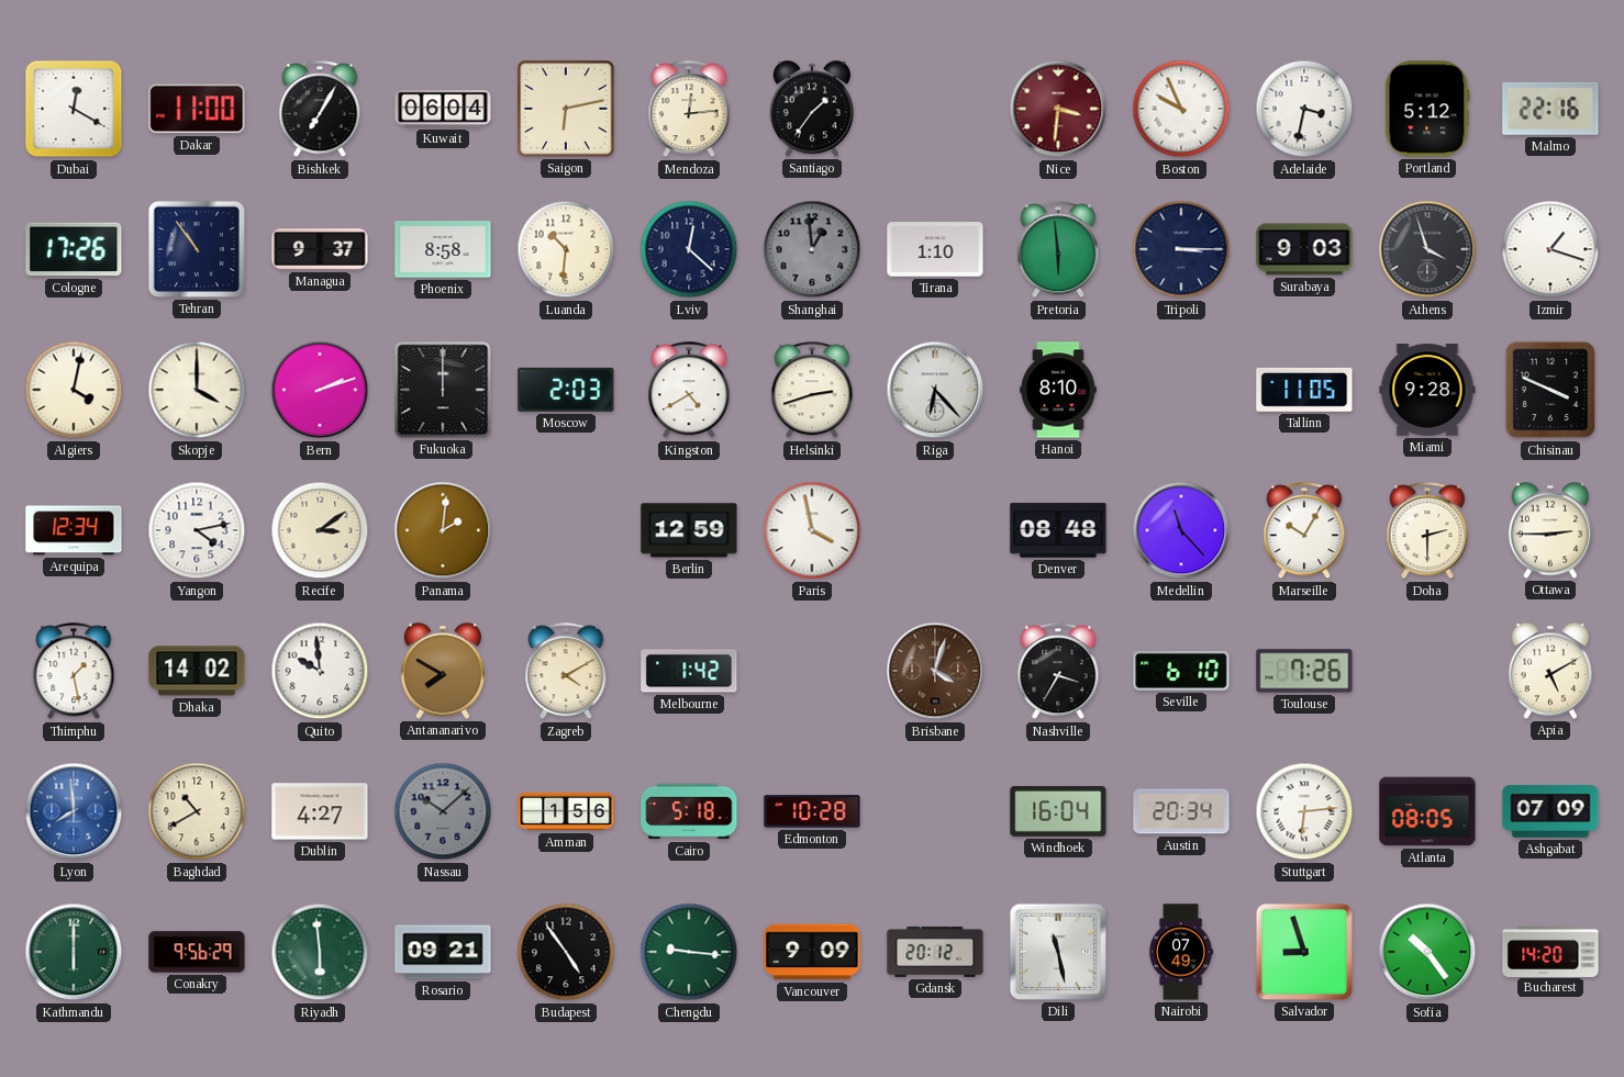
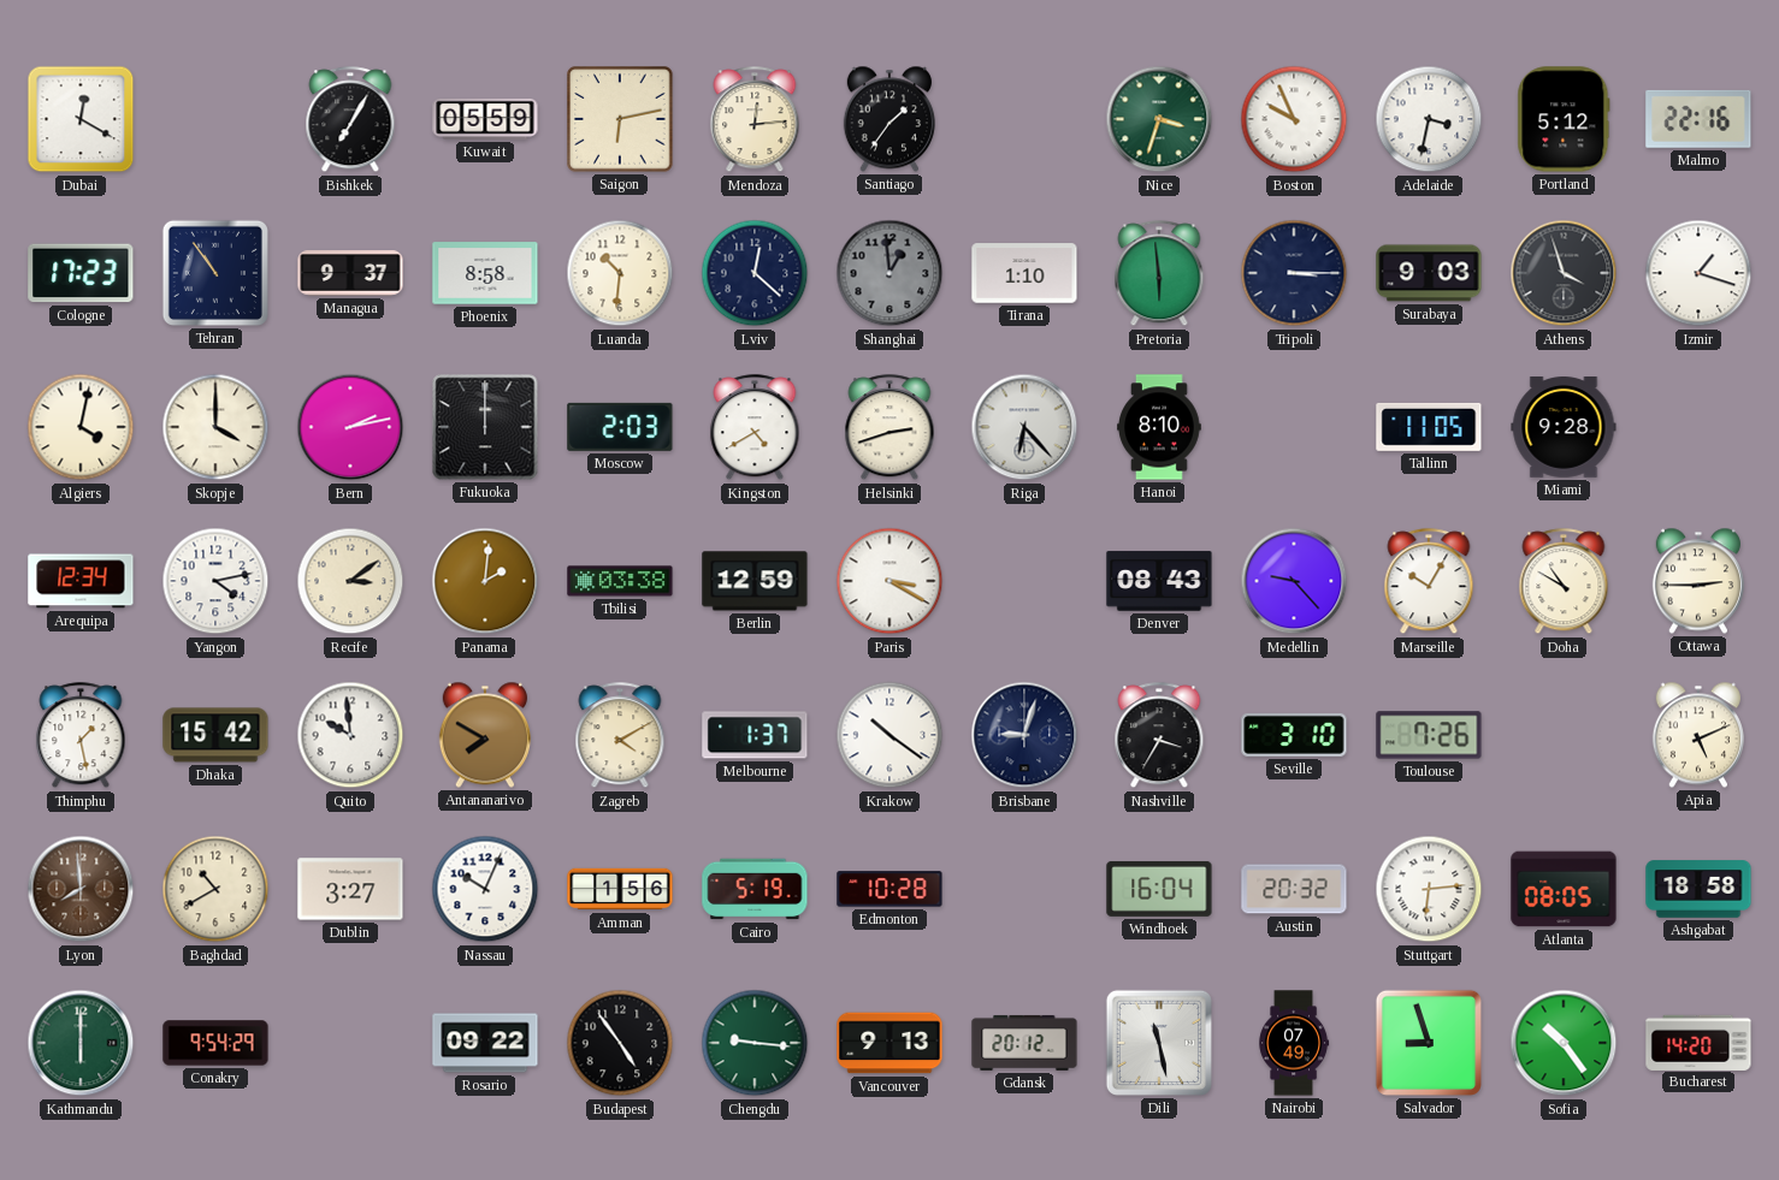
Dakar: 11:00 -> none
Kuwait: 06:04 -> 05:59
Nice: 3:31 -> 3:33
Nice dial: burgundy -> green
Cologne: 17:26 -> 17:23
Bern: 2:12 -> 2:13
Chisinau: 3:49 -> none
Tbilisi: none -> 03:38
Paris: 3:58 -> 3:20
Denver: 08:48 -> 08:43
Medellin: 11:23 -> 9:23
Doha: 2:30 -> 10:50
Dhaka: 14:02 -> 15:42
Melbourne: 1:42 -> 1:37
Krakow: none -> 10:21
Brisbane: 4:03 -> 9:03
Brisbane dial: brown -> navy
Seville: 6:10 -> 3:10
Apia: 5:10 -> 5:11
Lyon dial: blue -> brown
Dublin: 4:27 -> 3:27
Nassau: 10:08 -> 10:04
Nassau dial: grey -> white
Cairo: 5:18 -> 5:19
Austin: 20:34 -> 20:32
Ashgabat: 07:09 -> 18:58
Conakry: 9:56 -> 9:54
Riyadh: 5:59 -> none
Rosario: 09:21 -> 09:22
Vancouver: 9:09 -> 9:13
